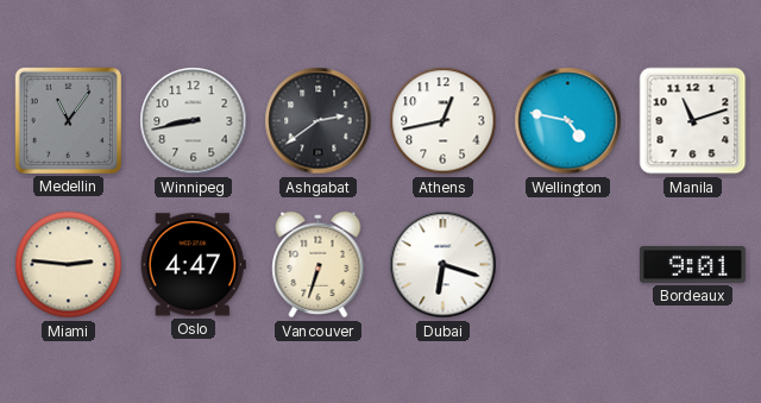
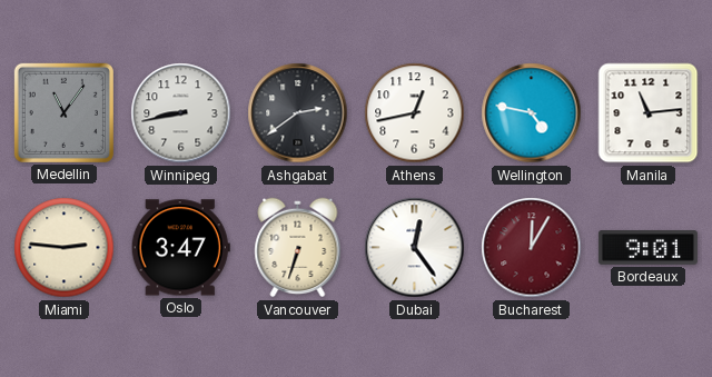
Manila: 11:12 -> 11:14
Oslo: 4:47 -> 3:47
Dubai: 6:18 -> 12:24
Bucharest: none -> 12:05
